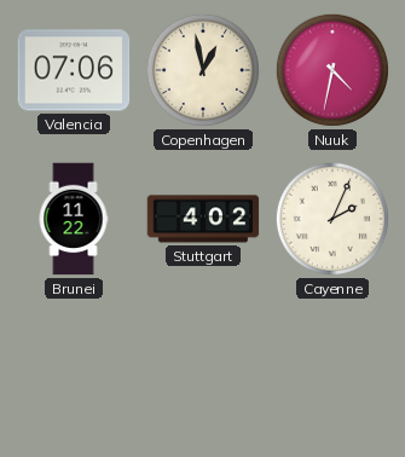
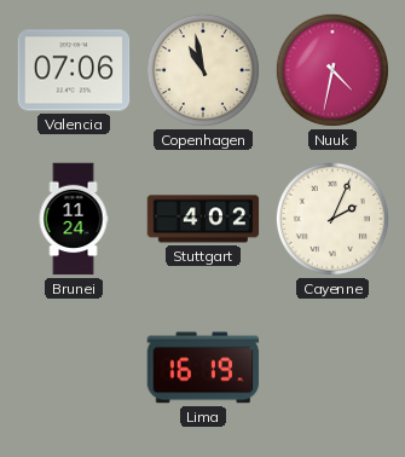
Copenhagen: 12:58 -> 10:58
Brunei: 11:22 -> 11:24
Lima: none -> 16:19
